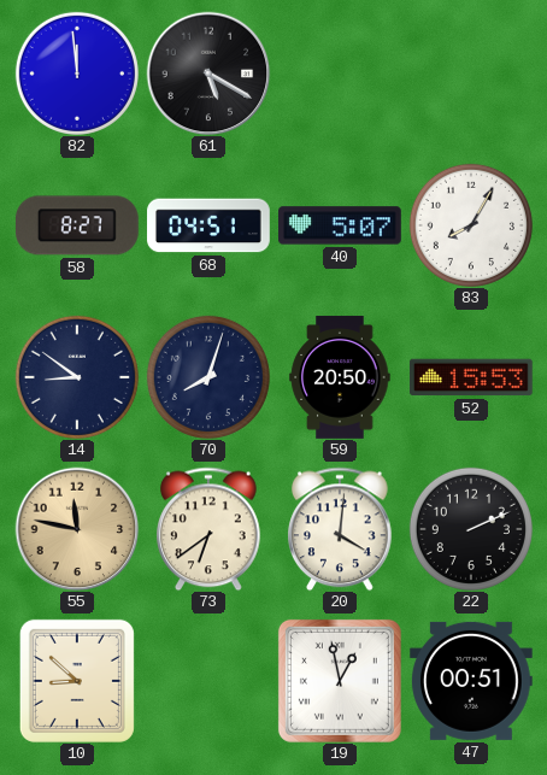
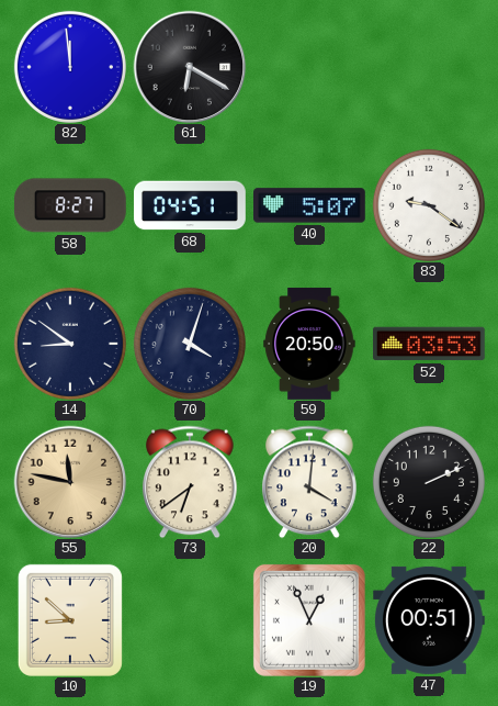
61: 5:20 -> 6:20
83: 8:05 -> 9:21
70: 8:03 -> 4:03
52: 15:53 -> 03:53
19: 12:58 -> 12:56
